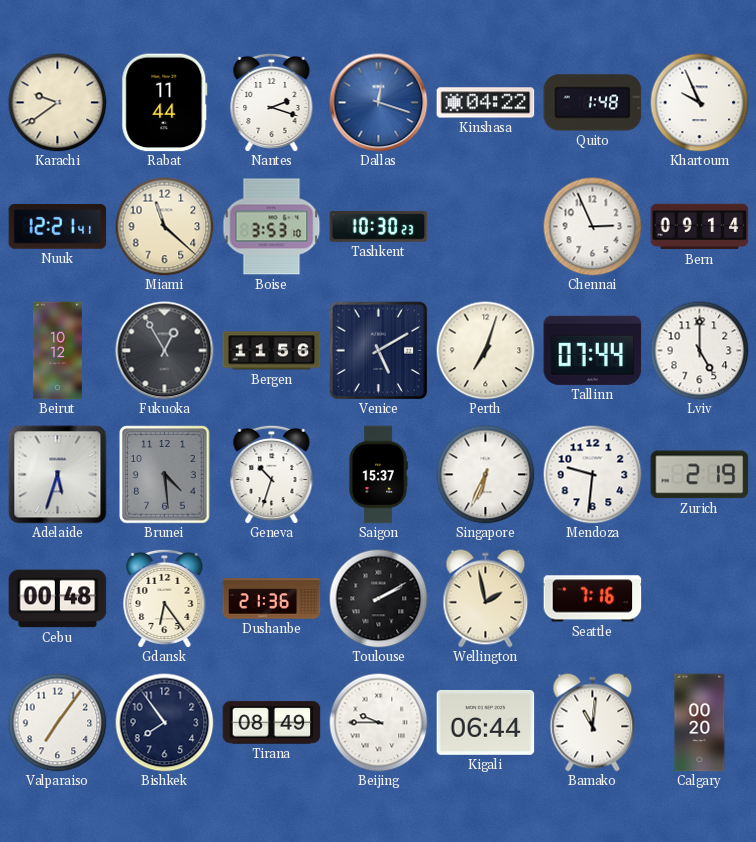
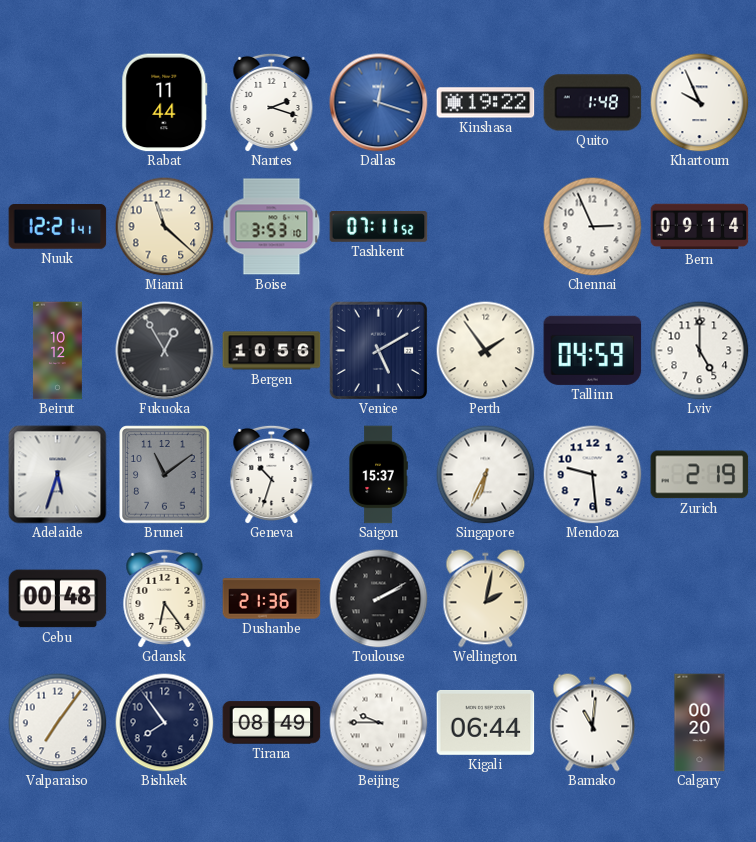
Karachi: 9:39 -> none
Kinshasa: 04:22 -> 19:22
Tashkent: 10:30 -> 07:11
Bergen: 11:56 -> 10:56
Perth: 7:03 -> 1:54
Tallinn: 07:44 -> 04:59
Brunei: 4:29 -> 11:09
Mendoza: 9:31 -> 9:29
Wellington: 1:58 -> 2:02
Seattle: 7:16 -> none
